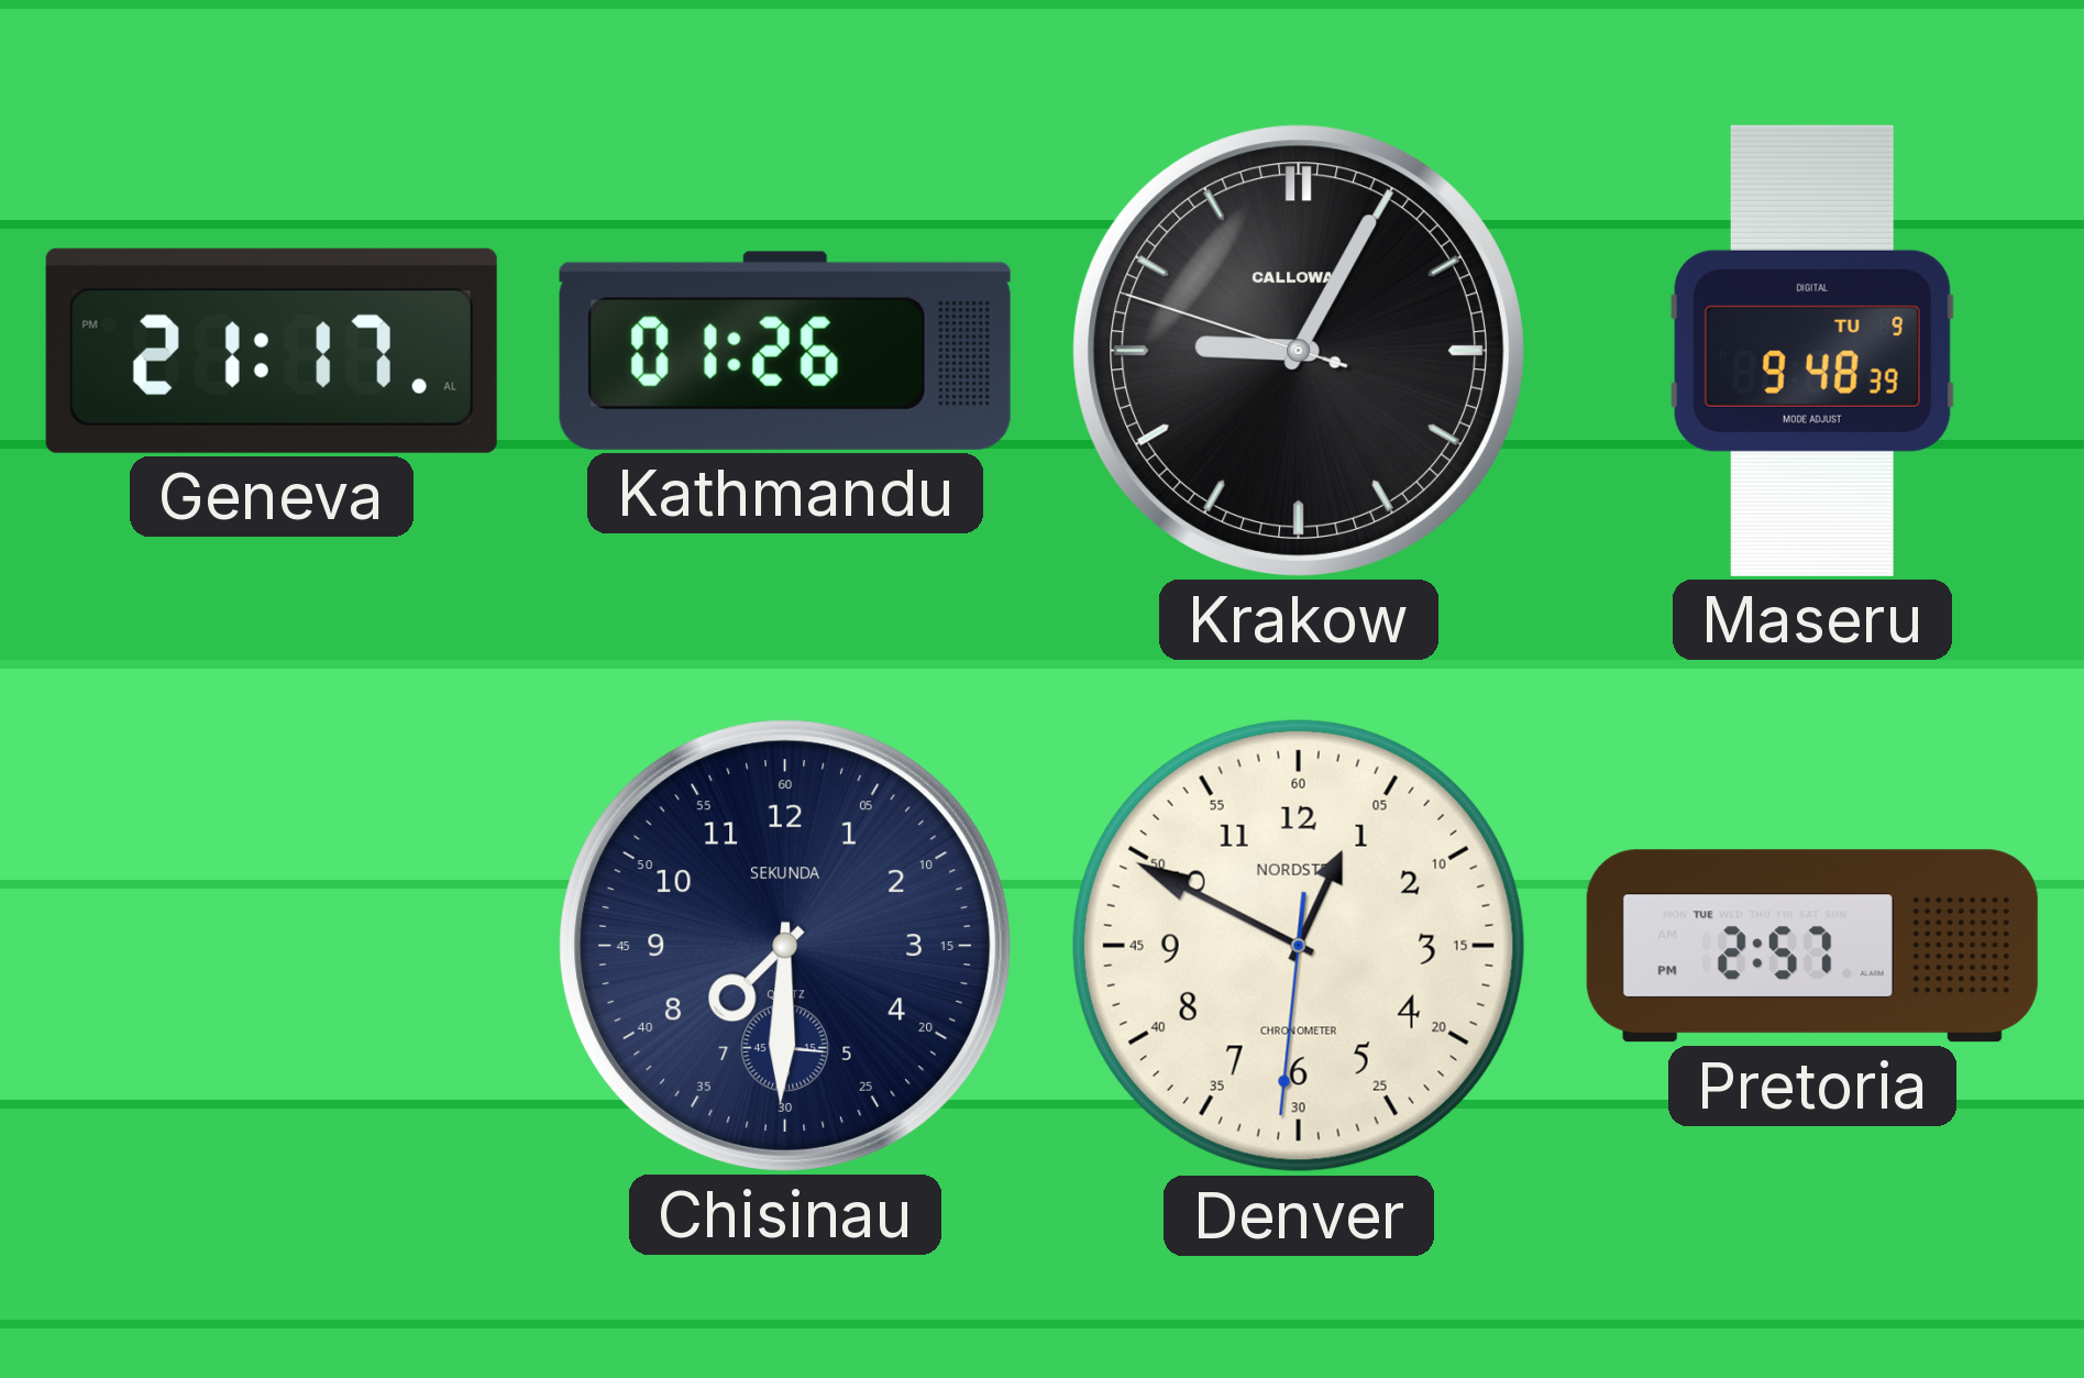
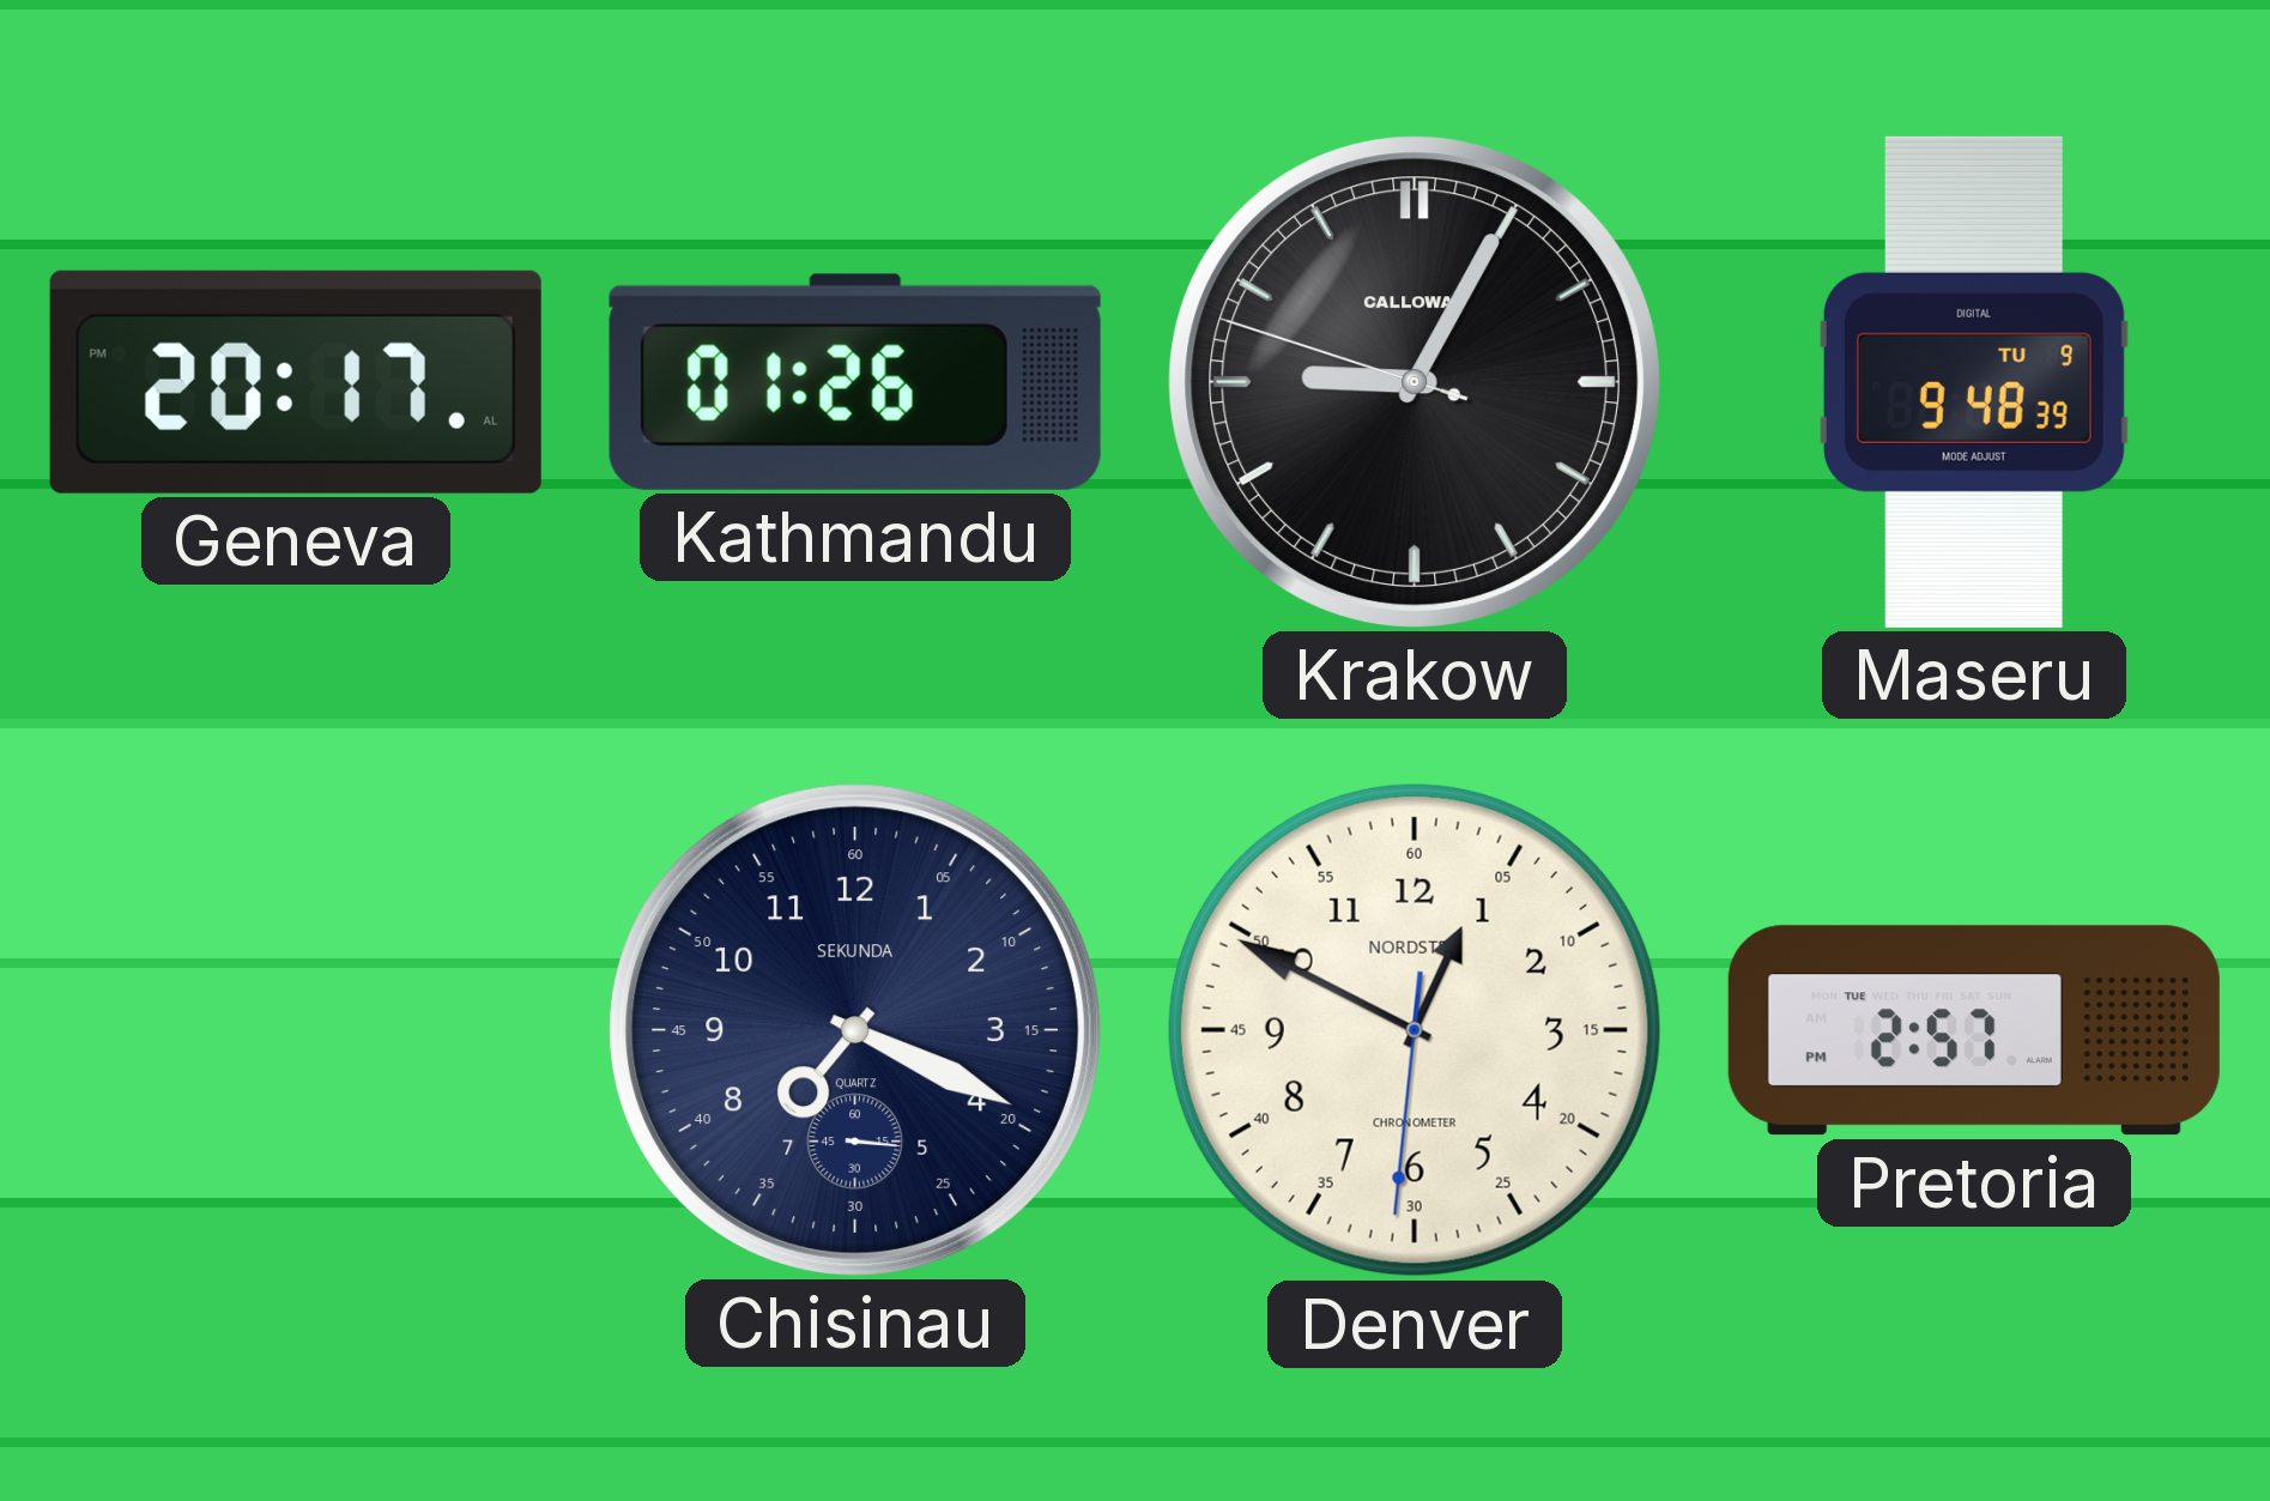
Geneva: 21:17 -> 20:17
Chisinau: 7:30 -> 7:19
